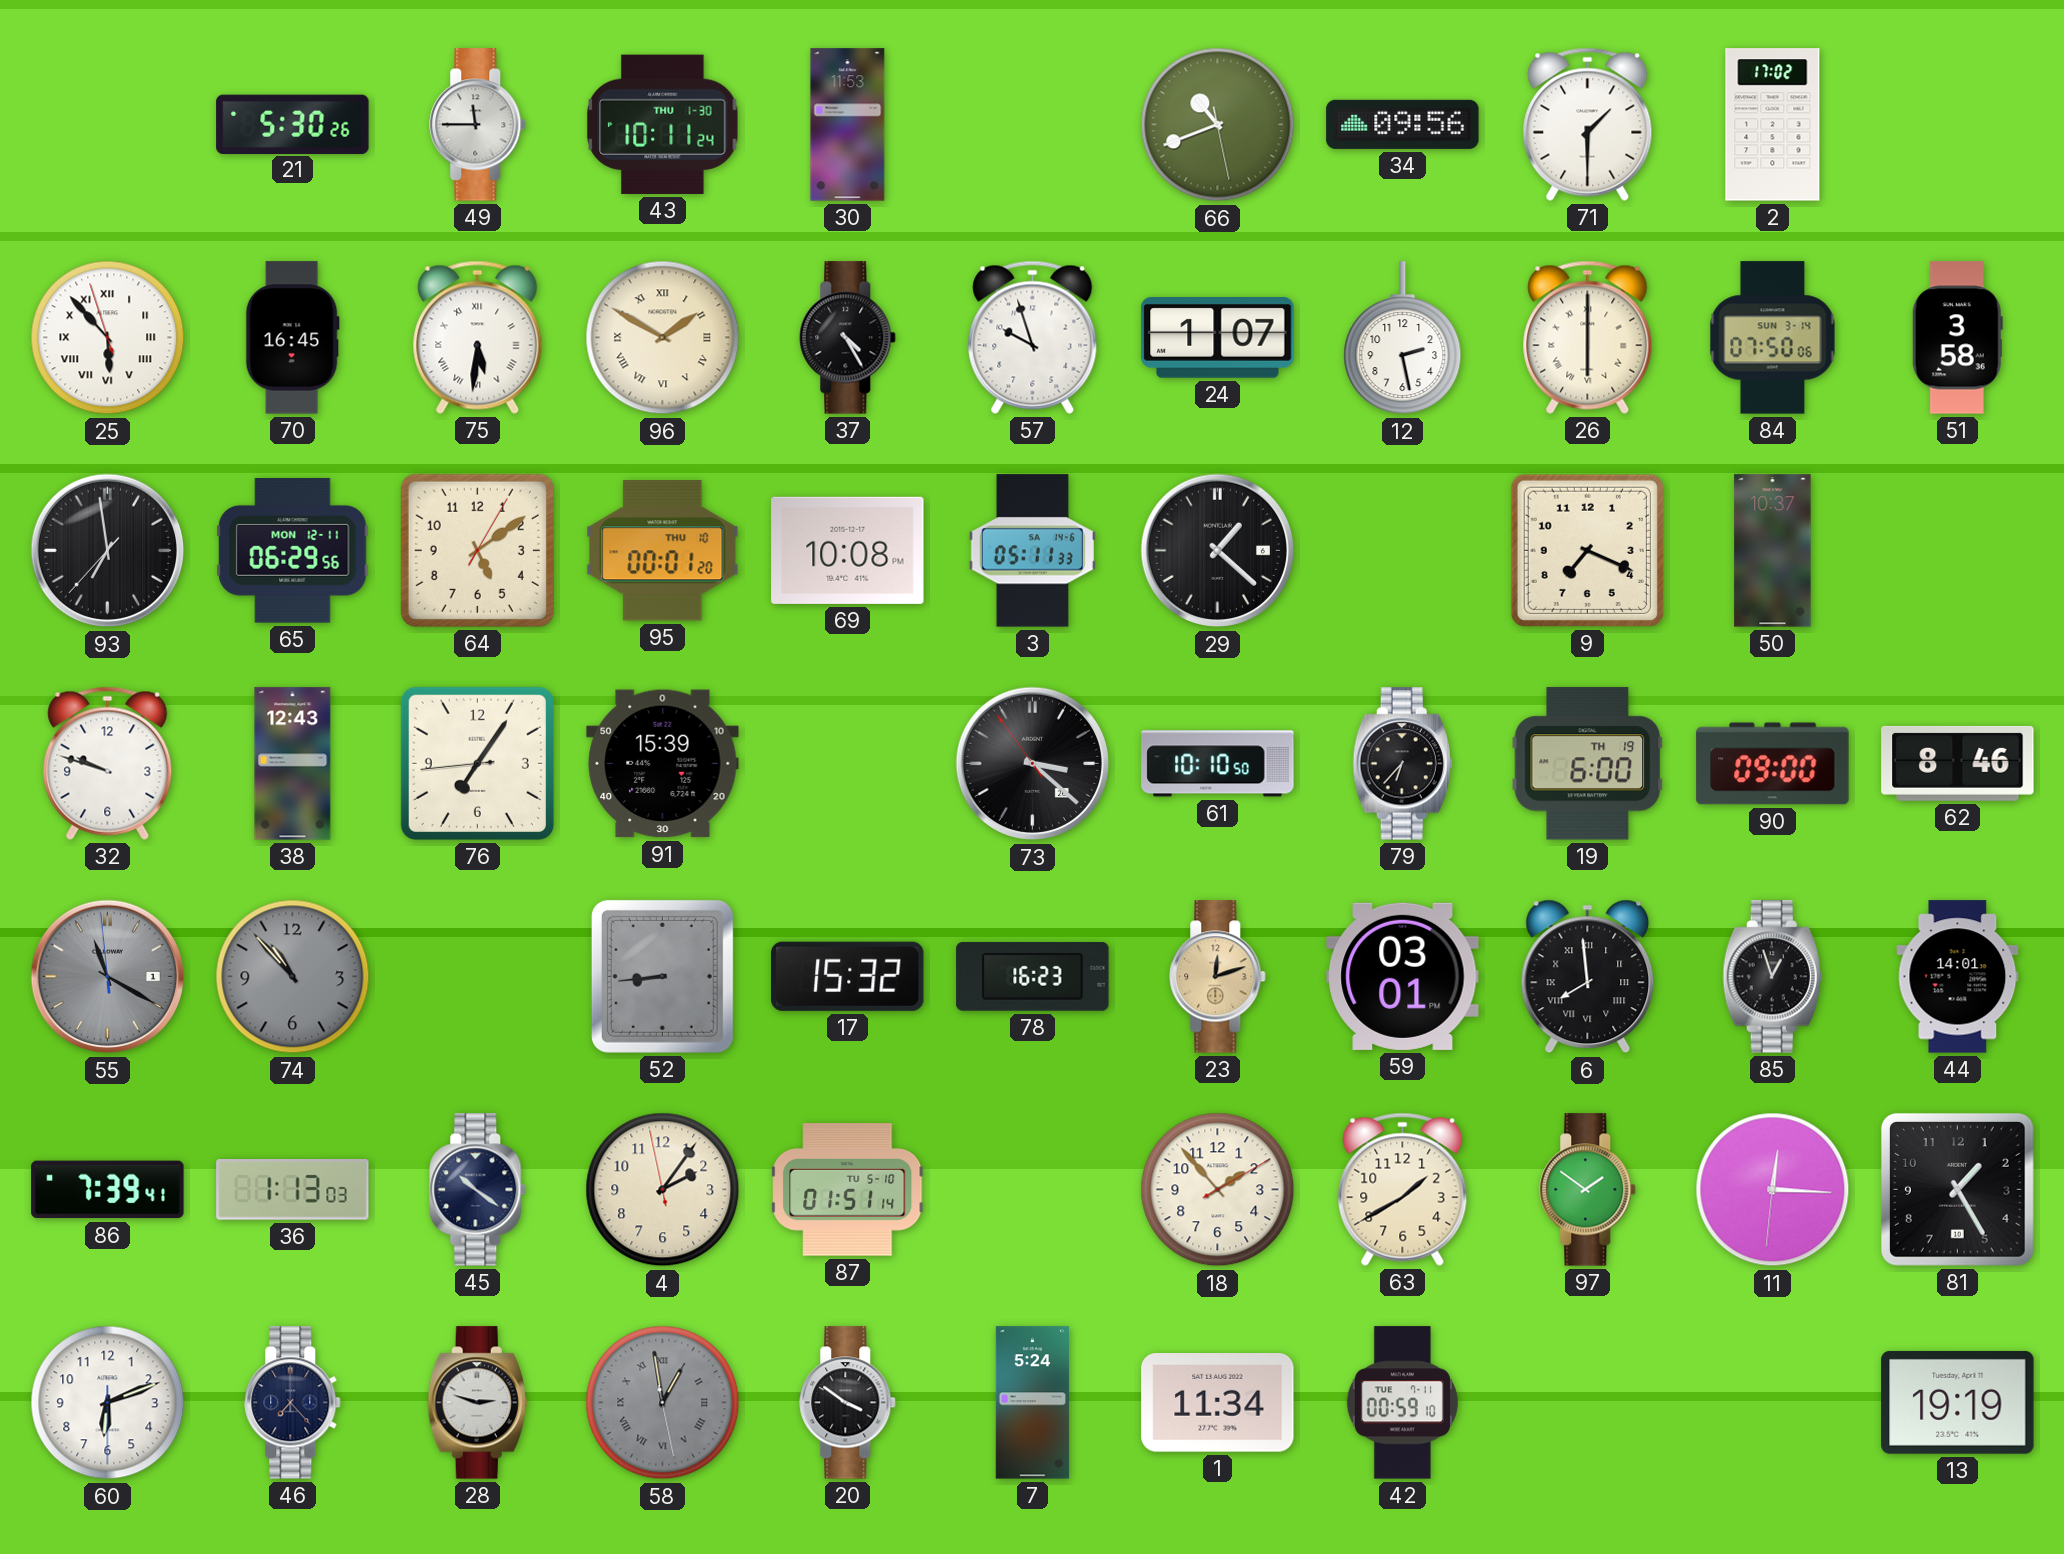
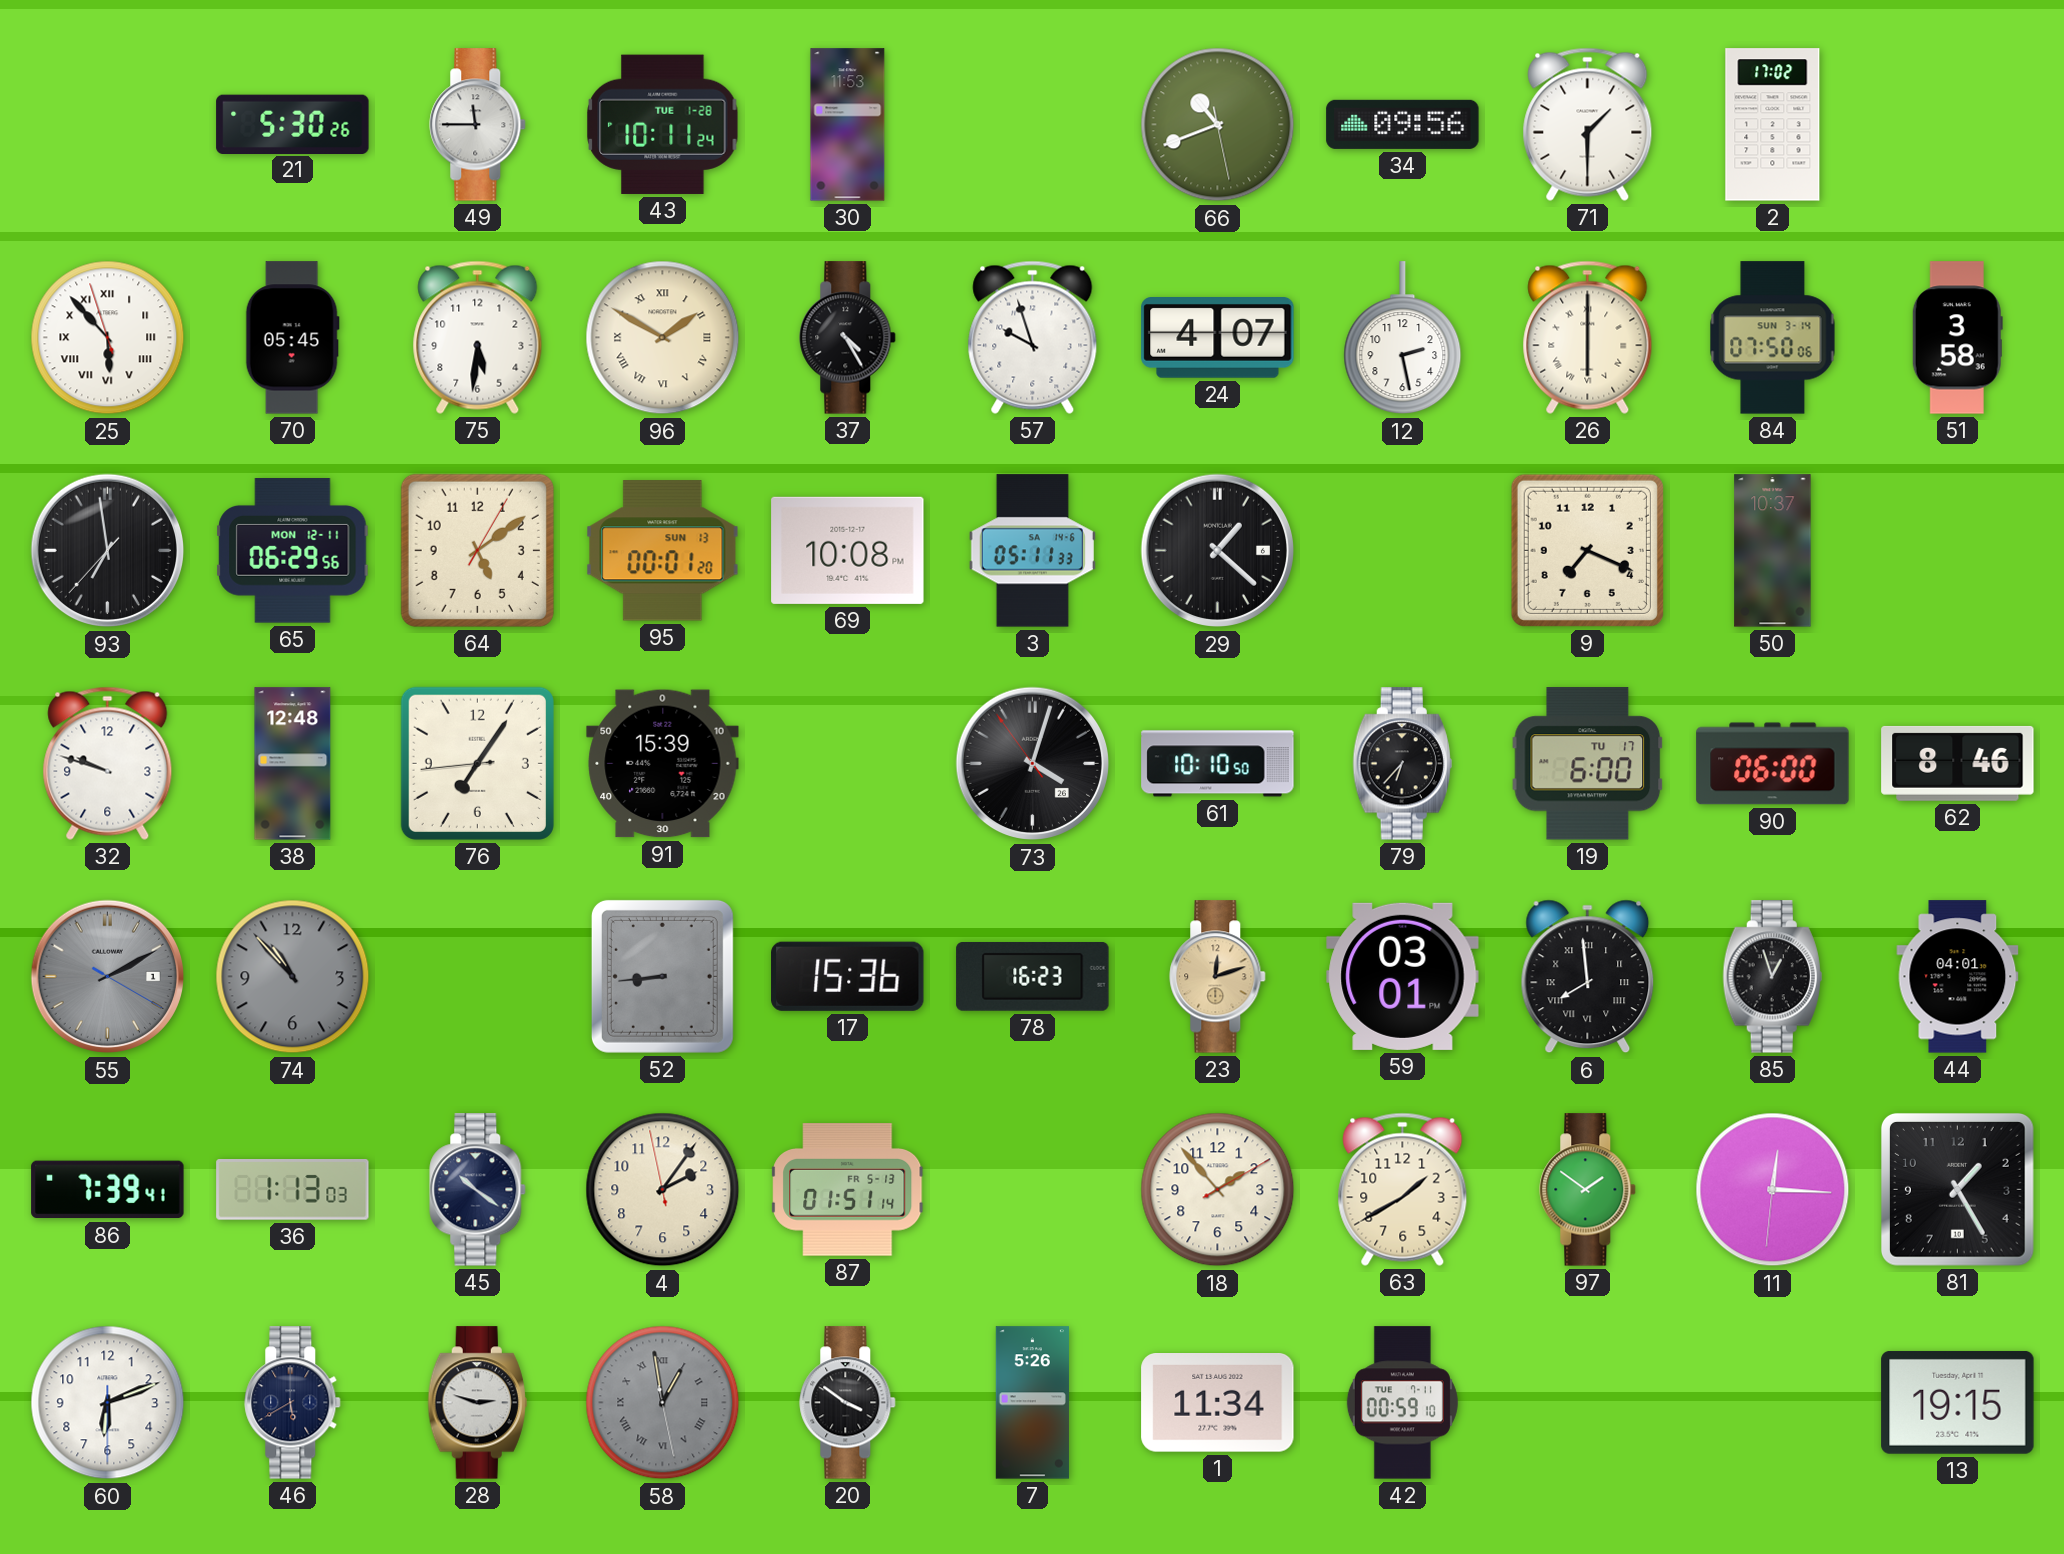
43 date: THU 1-30 -> TUE 1-28
70: 16:45 -> 05:45
75 numerals: Roman -> Arabic
24: 1:07 -> 4:07
95 date: THU 10 -> SUN 13
38: 12:43 -> 12:48
73: 3:21 -> 4:02
19 date: TH 19 -> TU 17
90: 09:00 -> 06:00
55: 11:19 -> 2:10
17: 15:32 -> 15:36
44: 14:01 -> 04:01
87 date: TU 5-10 -> FR 5-13
46: 7:23 -> 5:40
7: 5:24 -> 5:26
13: 19:19 -> 19:15
